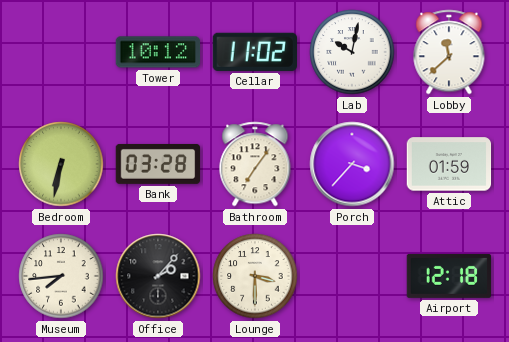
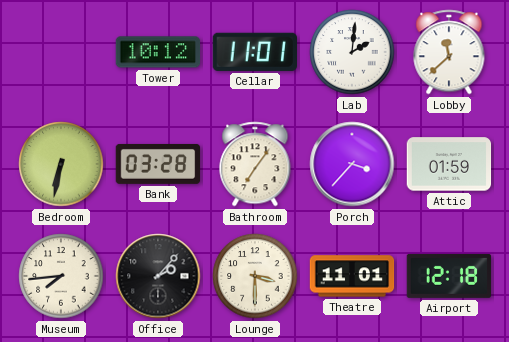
Cellar: 11:02 -> 11:01
Lab: 10:02 -> 2:01
Theatre: none -> 11:01
